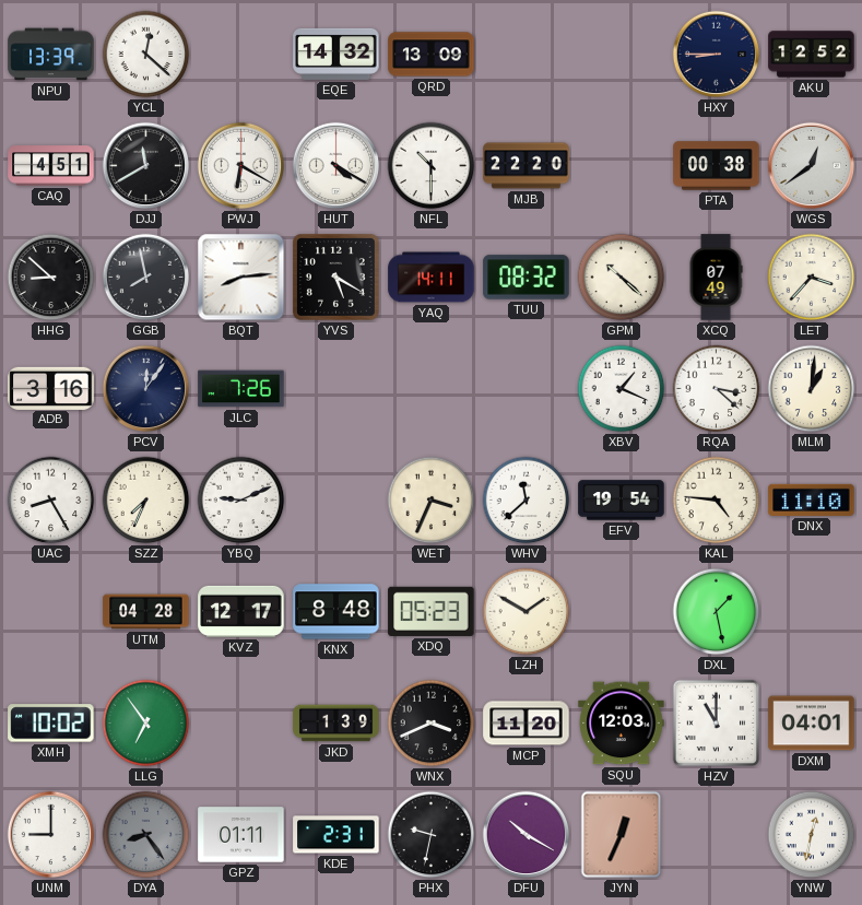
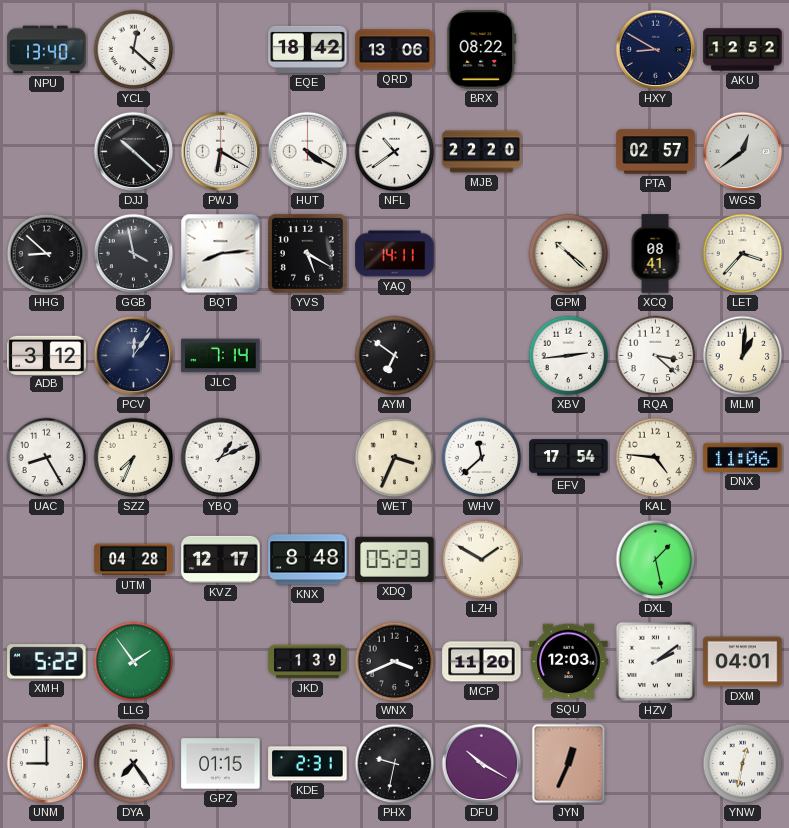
NPU: 13:39 -> 13:40
EQE: 14:32 -> 18:42
QRD: 13:09 -> 13:06
BRX: none -> 08:22
HXY: 8:45 -> 8:50
CAQ: 4:51 -> none
DJJ: 11:40 -> 10:22
NFL: 10:30 -> 10:39
PTA: 00:38 -> 02:57
GGB: 7:58 -> 3:58
TUU: 08:32 -> none
XCQ: 07:49 -> 08:41
ADB: 3:16 -> 3:12
JLC: 7:26 -> 7:14
AYM: none -> 6:51
XBV: 1:19 -> 2:44
YBQ: 9:11 -> 1:11
EFV: 19:54 -> 17:54
DNX: 11:10 -> 11:06
XMH: 10:02 -> 5:22
LLG: 6:54 -> 1:54
HZV: 11:00 -> 2:09
DYA: 8:24 -> 7:24
DYA dial: grey -> white
GPZ: 01:11 -> 01:15
